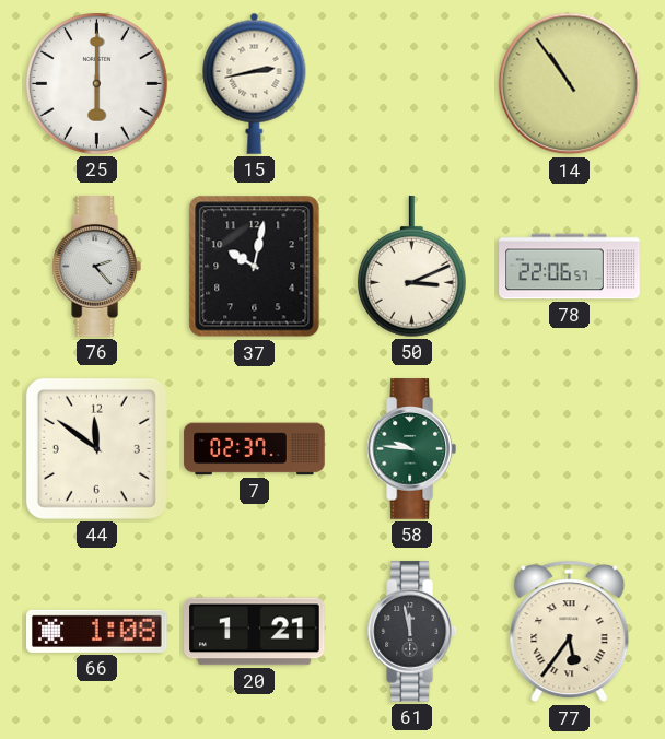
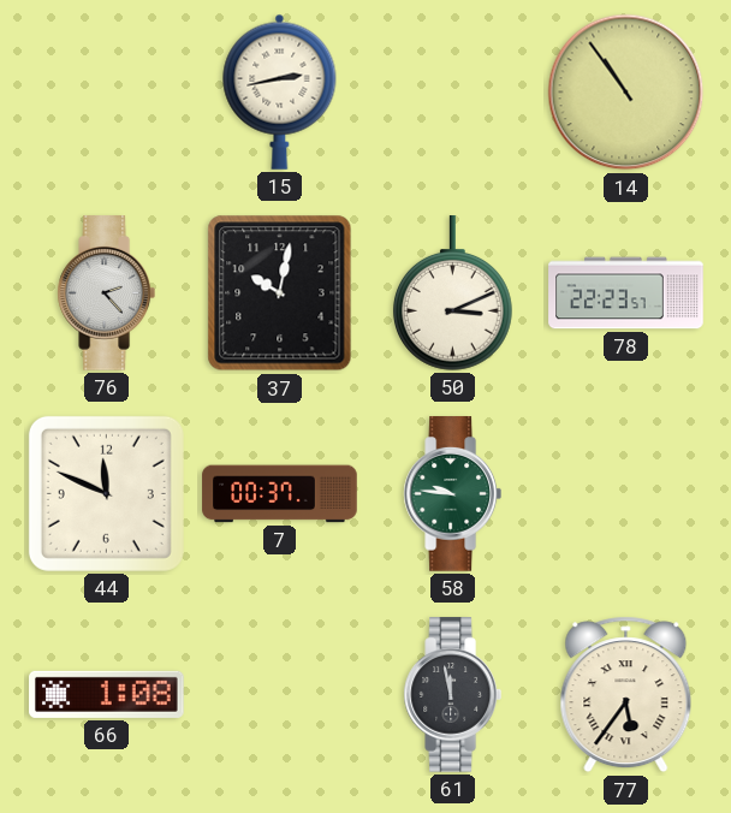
25: 6:00 -> none
78: 22:06 -> 22:23
44: 11:51 -> 11:49
7: 02:37 -> 00:37
20: 1:21 -> none
